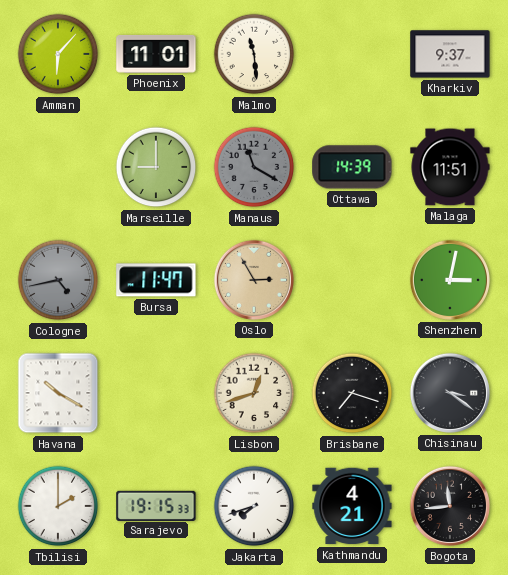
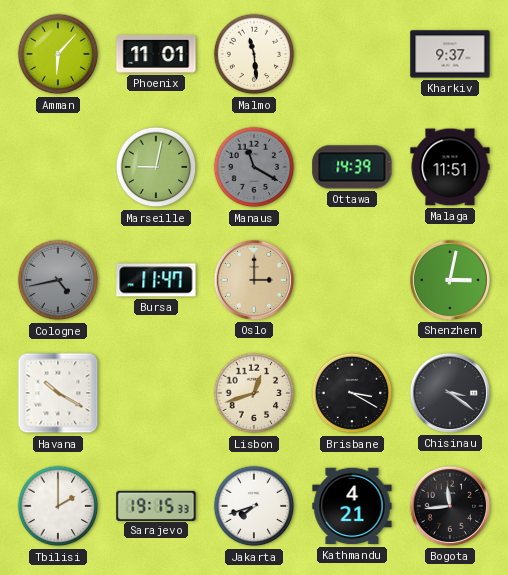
Marseille: 9:00 -> 9:02
Oslo: 2:55 -> 3:00
Brisbane: 7:18 -> 3:20
